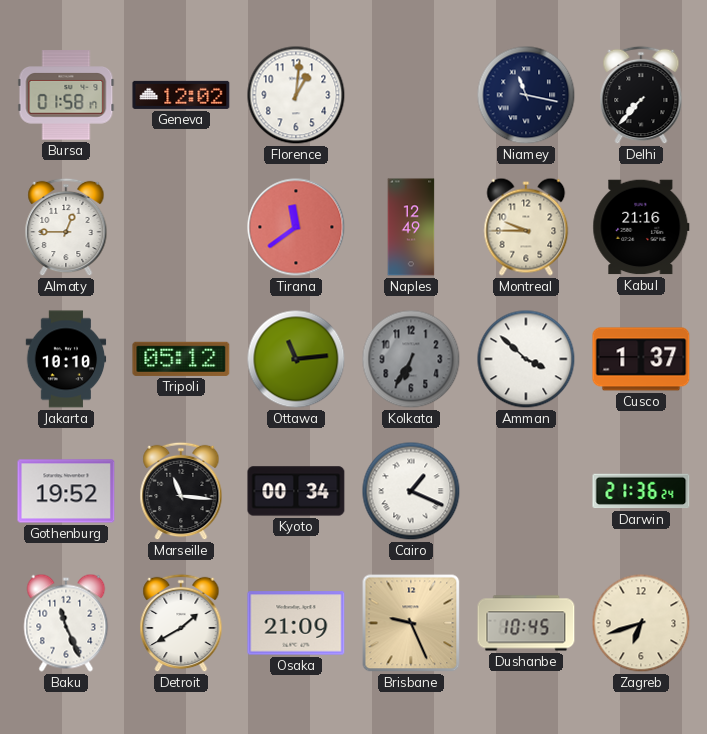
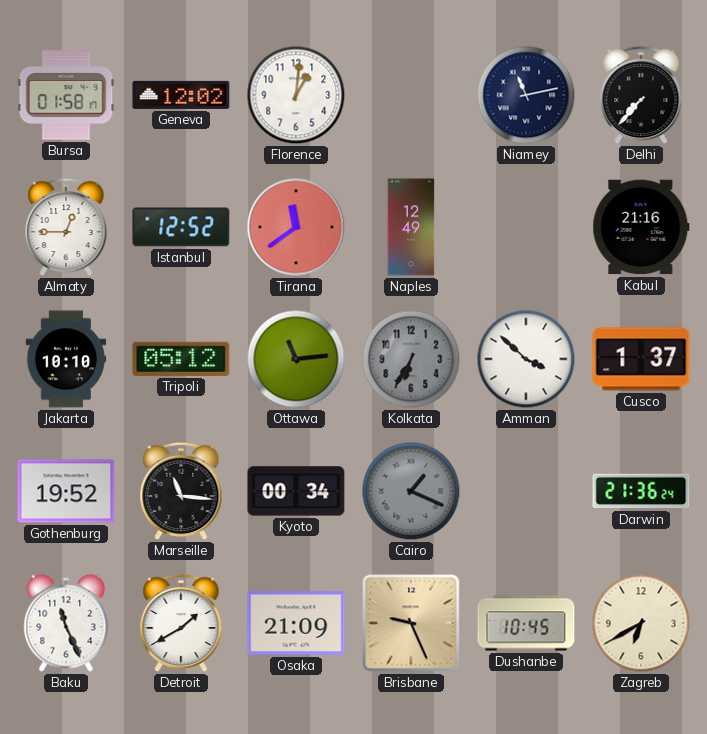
Niamey: 11:17 -> 11:13
Istanbul: none -> 12:52
Montreal: 9:45 -> none
Cairo dial: white -> grey
Zagreb: 6:42 -> 6:40
